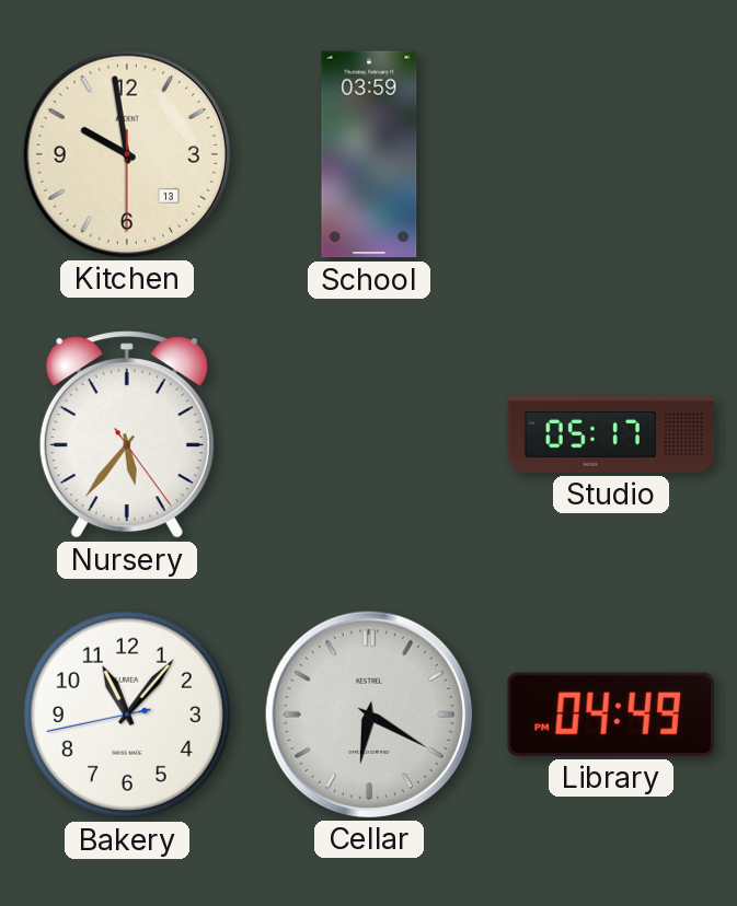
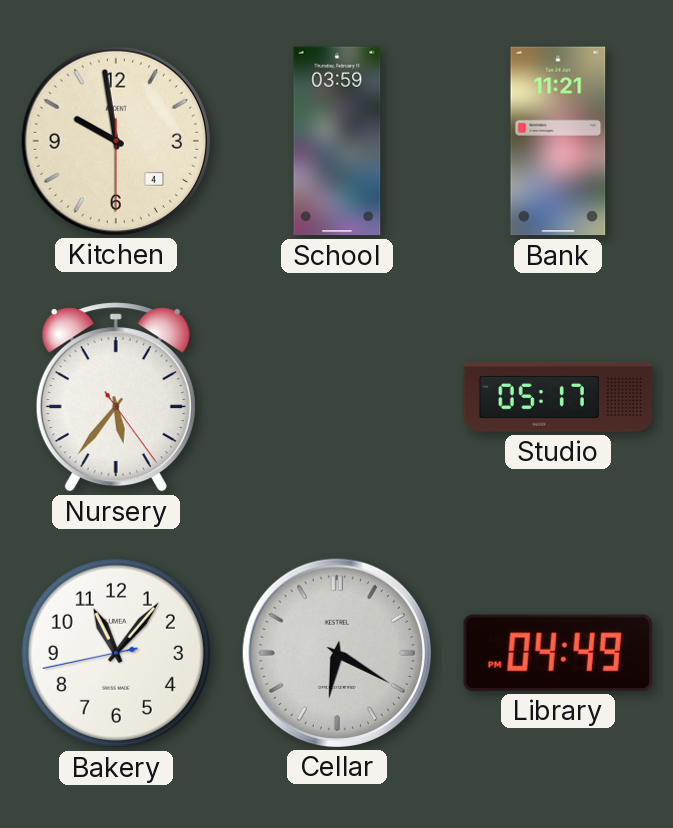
Kitchen date: 13 -> 4
Bank: none -> 11:21
